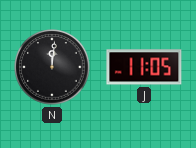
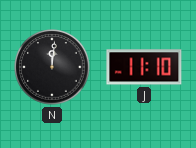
J: 11:05 -> 11:10
